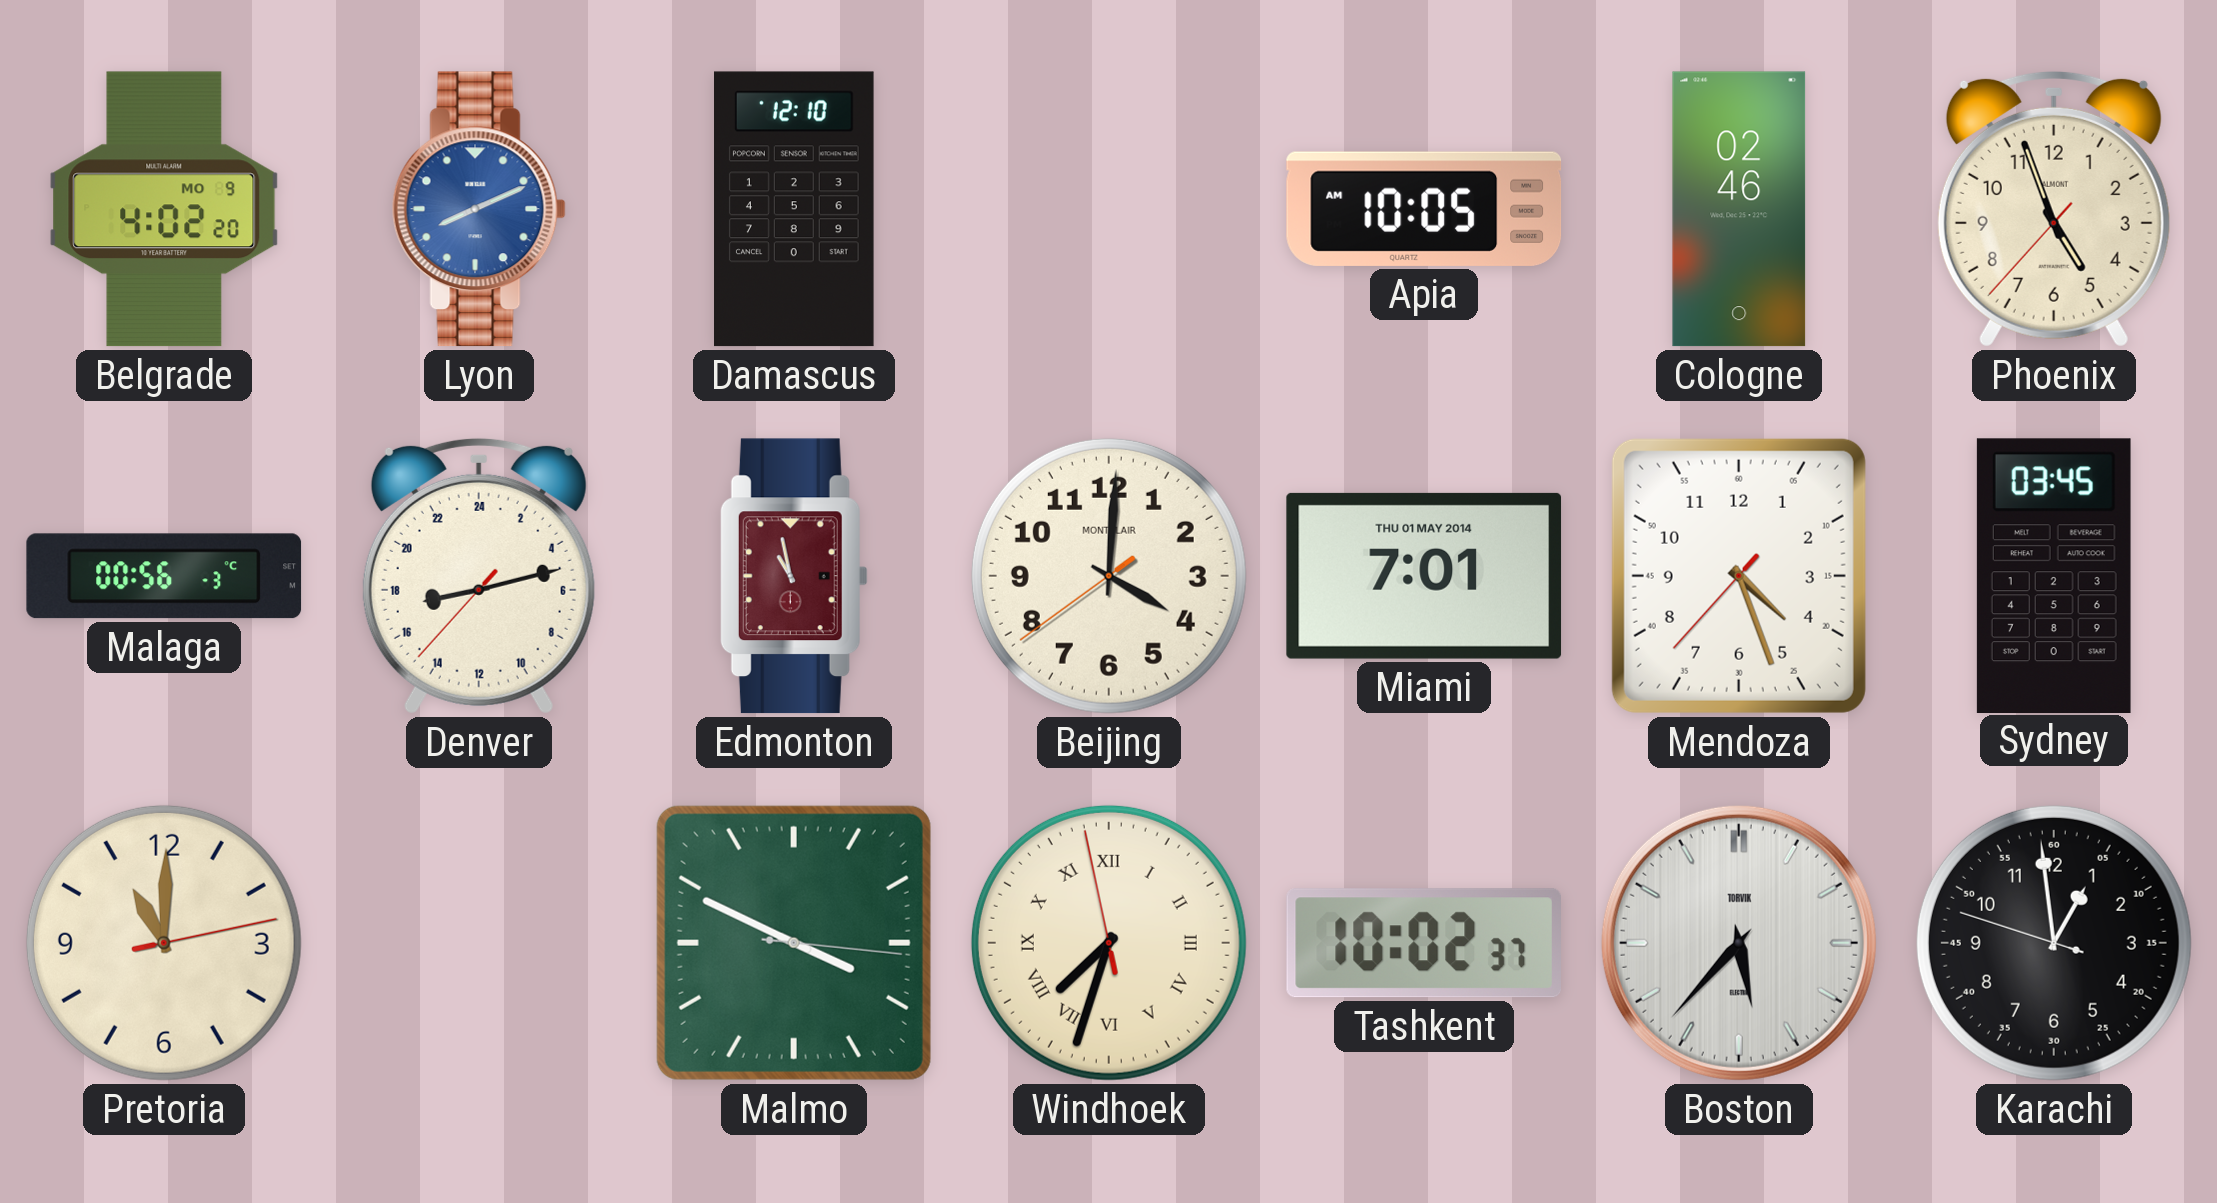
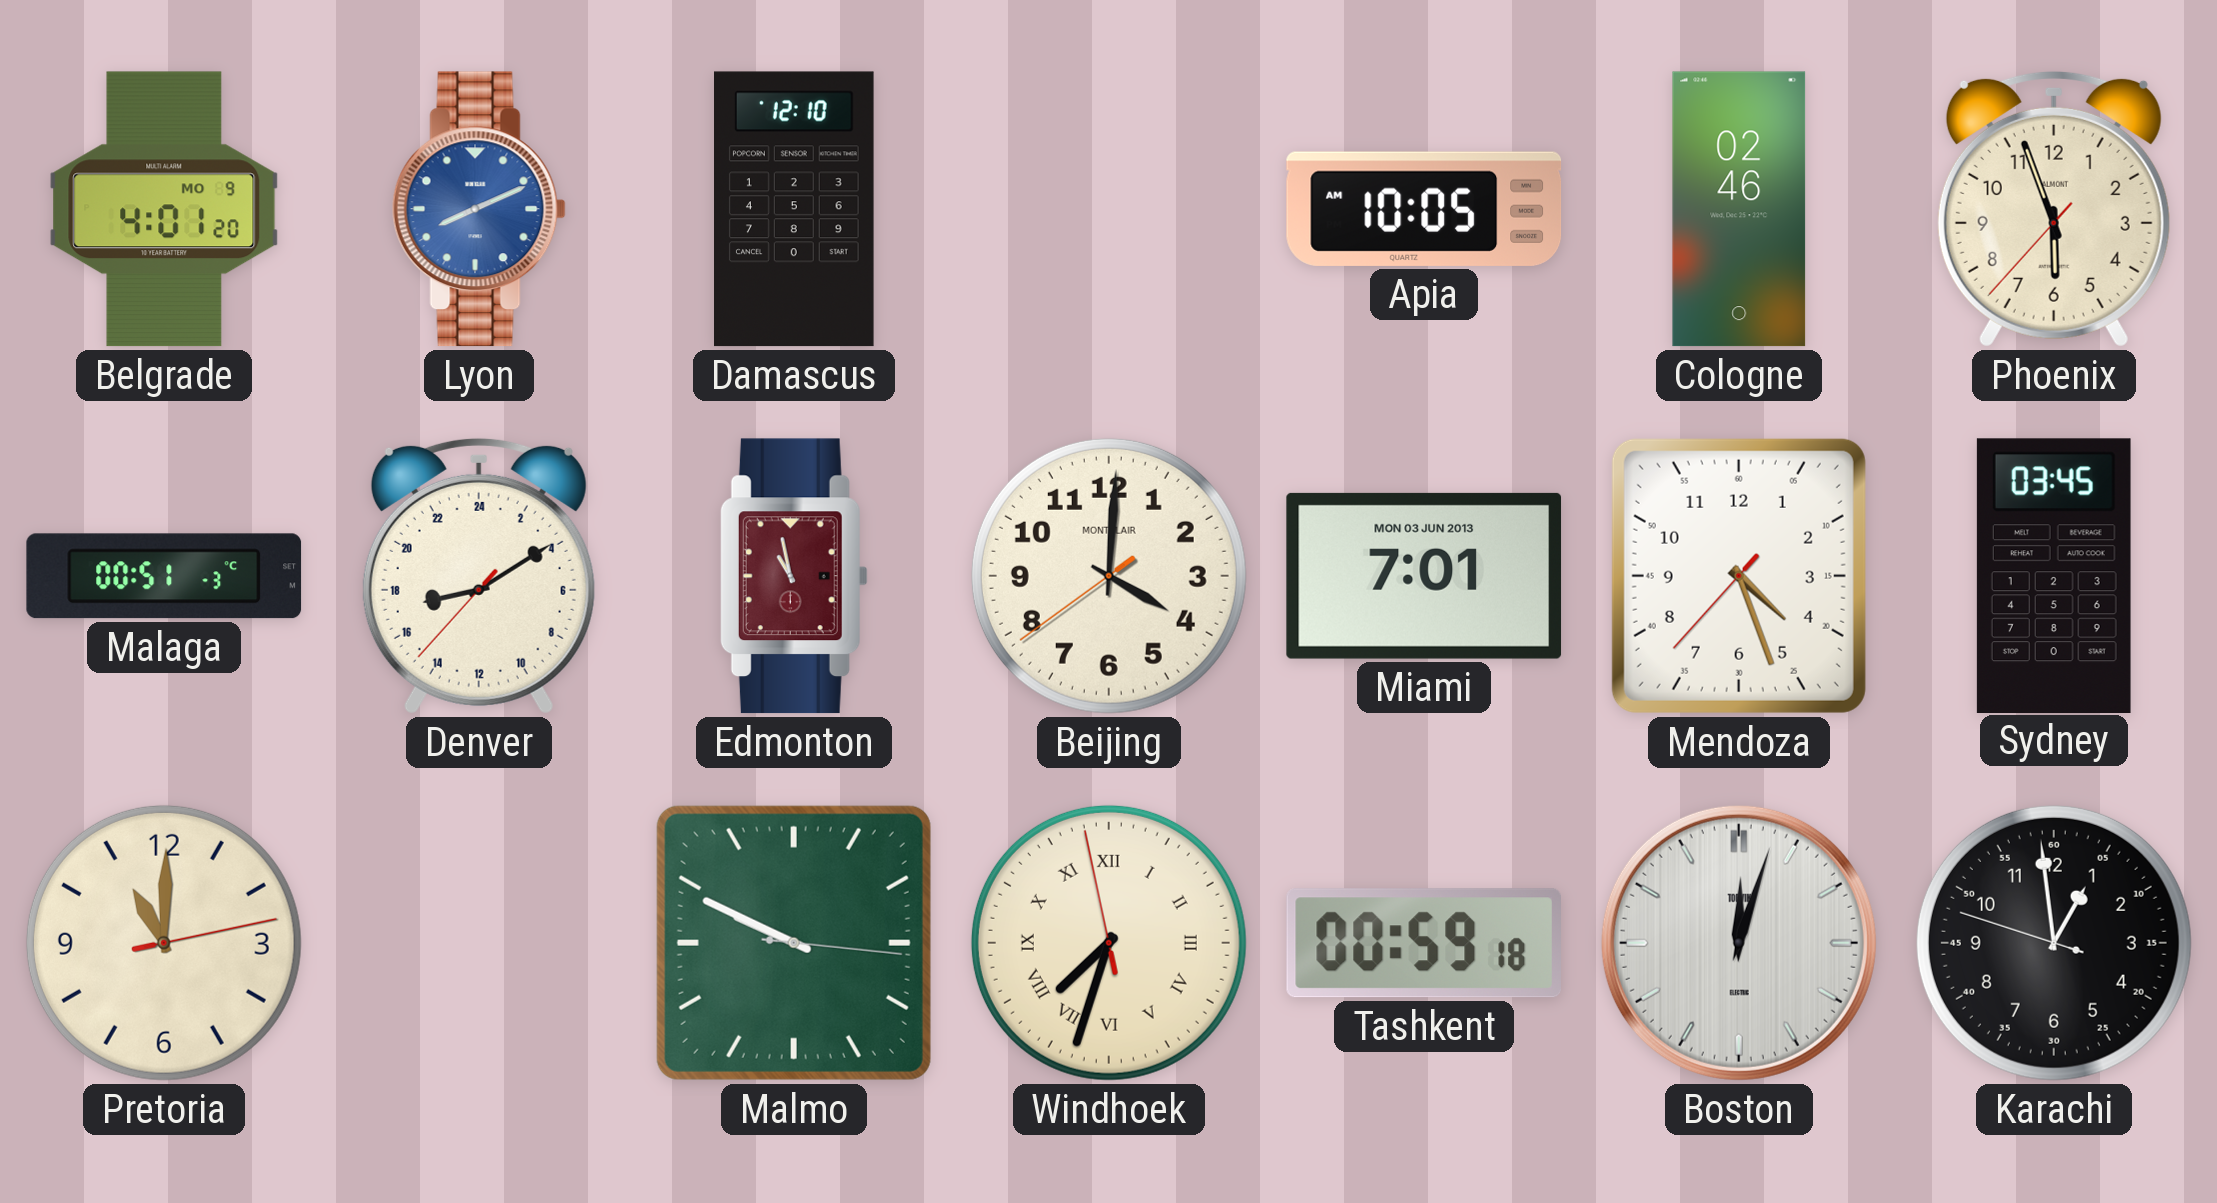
Belgrade: 4:02 -> 4:01
Phoenix: 4:56 -> 5:56
Malaga: 00:56 -> 00:51
Denver: 17:12 -> 17:09
Miami date: THU 01 MAY 2014 -> MON 03 JUN 2013
Malmo: 3:49 -> 9:49
Tashkent: 10:02 -> 00:59
Boston: 5:37 -> 12:03
